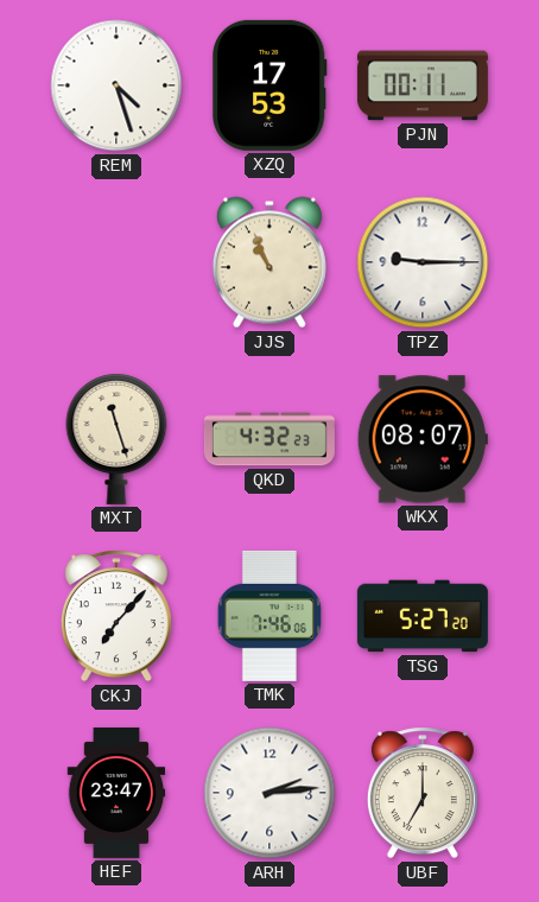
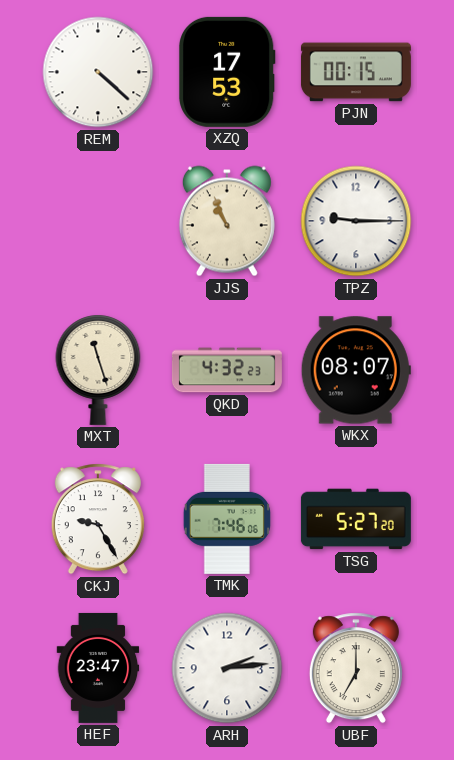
REM: 4:27 -> 4:22
PJN: 00:11 -> 00:15
CKJ: 7:07 -> 9:25
